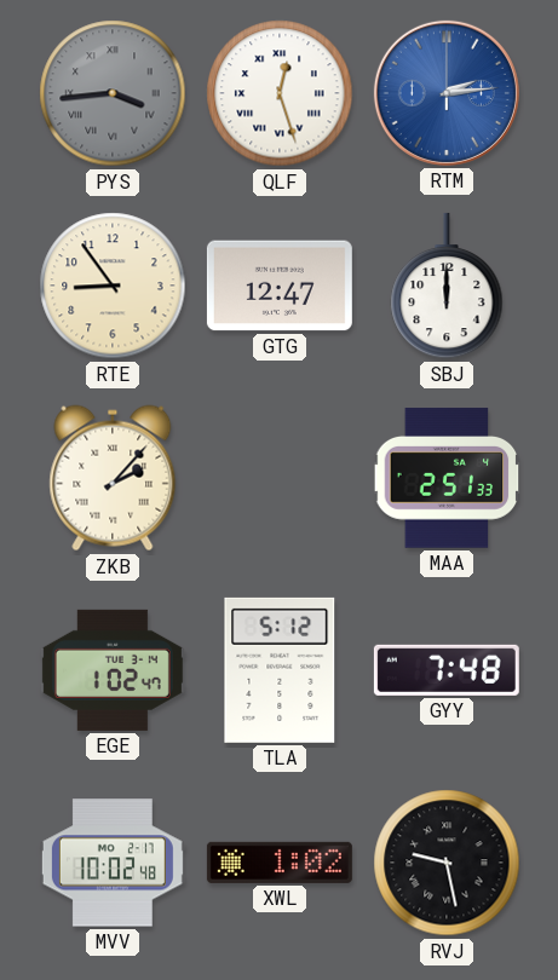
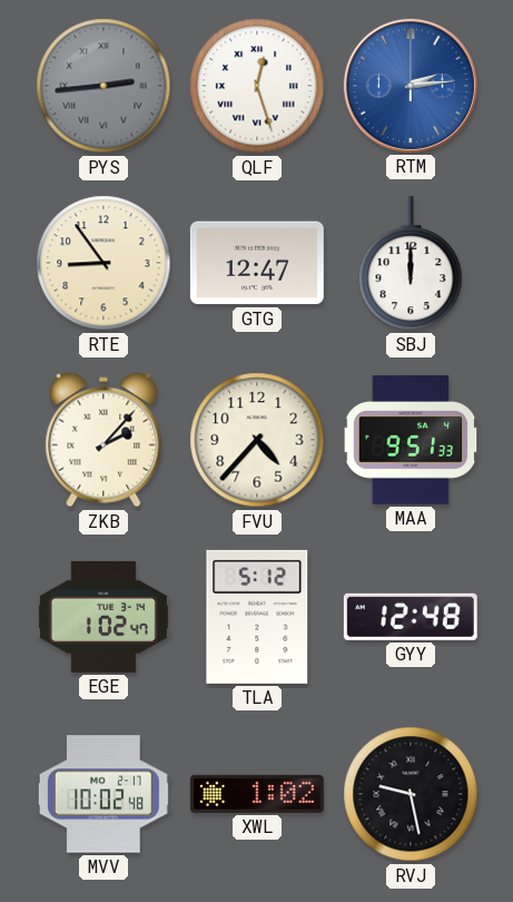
PYS: 3:44 -> 2:44
FVU: none -> 4:37
MAA: 2:51 -> 9:51
GYY: 7:48 -> 12:48
